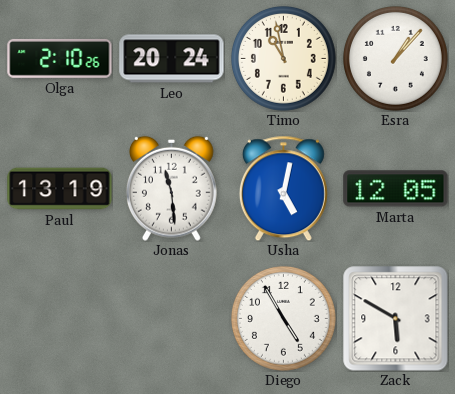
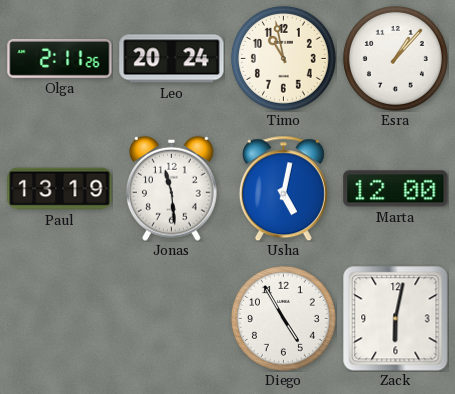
Olga: 2:10 -> 2:11
Marta: 12:05 -> 12:00
Zack: 5:50 -> 6:02
